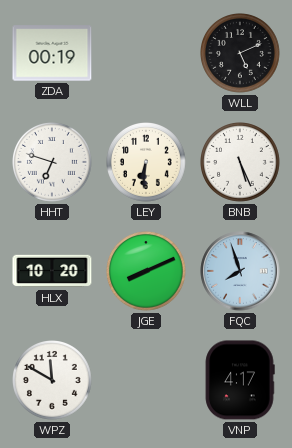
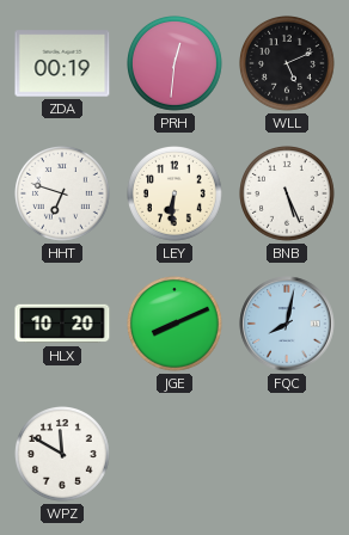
PRH: none -> 12:31
FQC: 7:57 -> 8:02
VNP: 4:17 -> none
